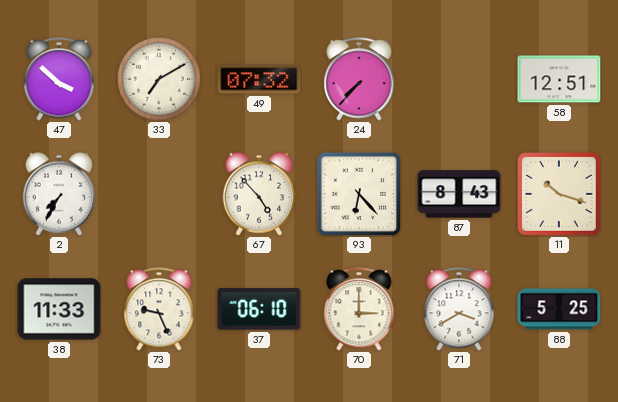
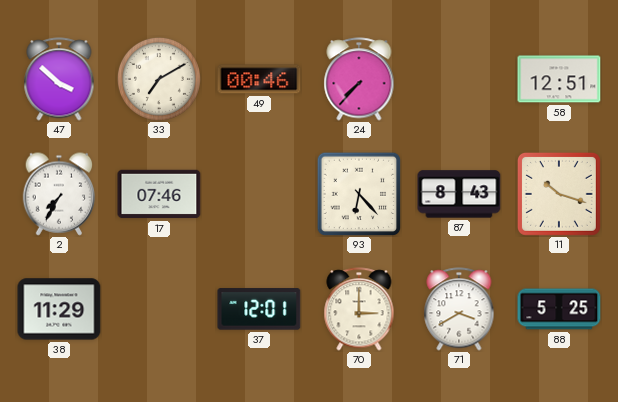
49: 07:32 -> 00:46
17: none -> 07:46
67: 4:53 -> none
38: 11:33 -> 11:29
73: 9:26 -> none
37: 06:10 -> 12:01
